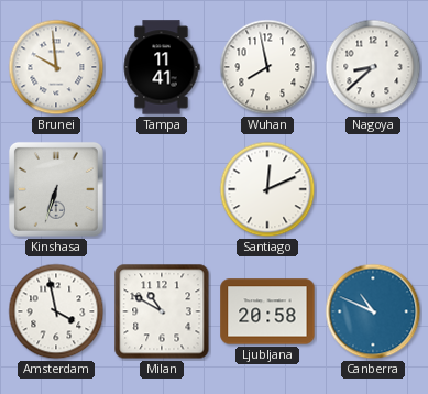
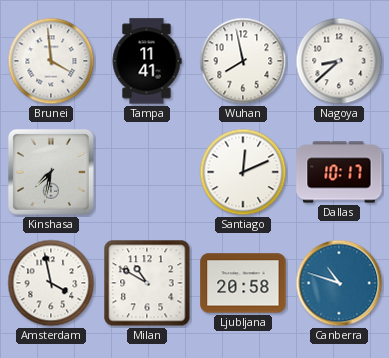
Brunei: 9:59 -> 3:59
Kinshasa: 6:33 -> 7:32
Dallas: none -> 10:17
Canberra: 10:49 -> 10:48
